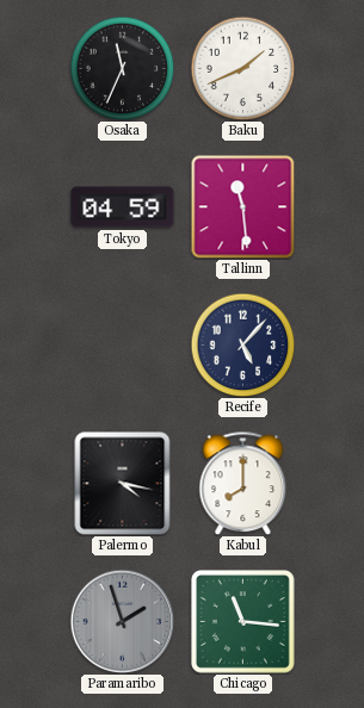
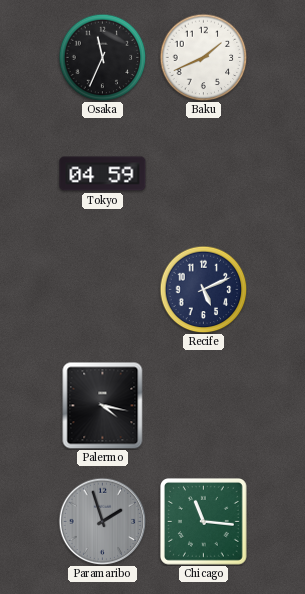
Tallinn: 11:29 -> none
Recife: 5:07 -> 5:11
Kabul: 8:00 -> none
